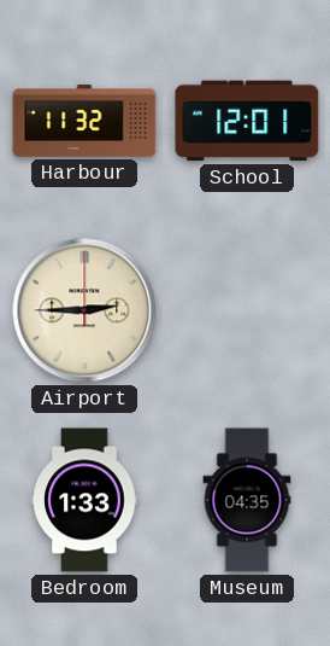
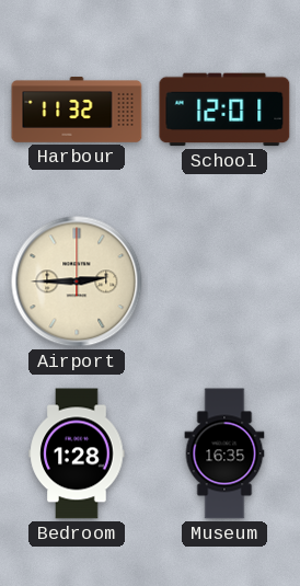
Bedroom: 1:33 -> 1:28
Museum: 04:35 -> 16:35
